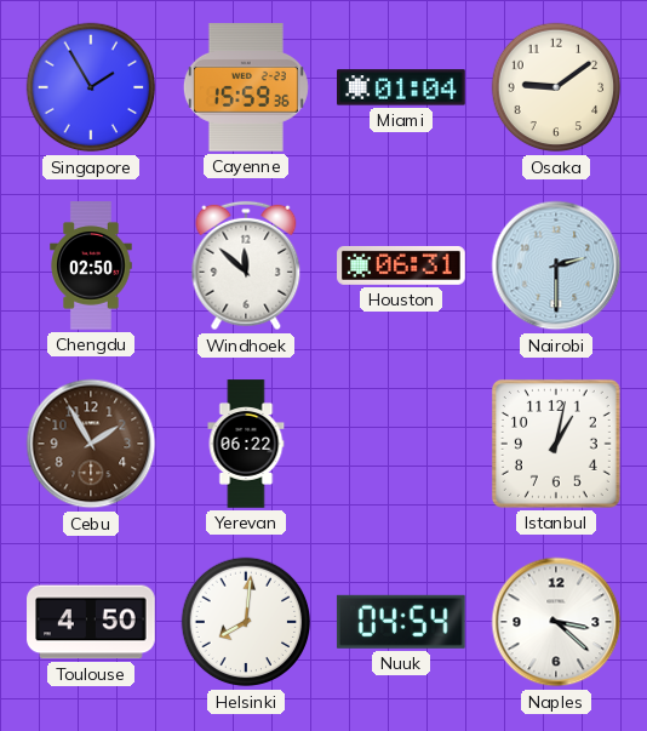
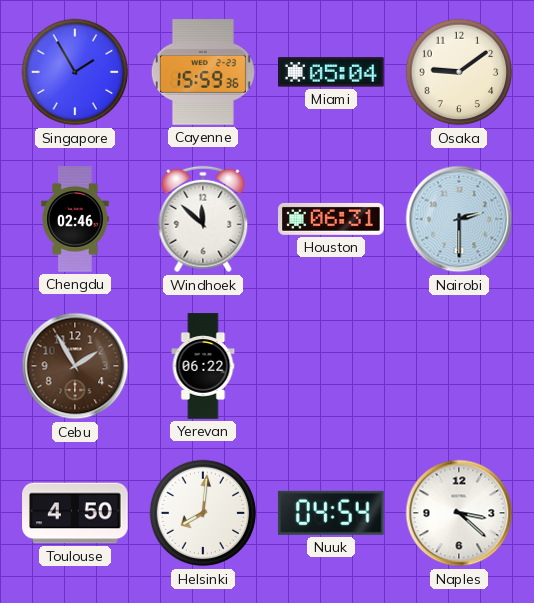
Miami: 01:04 -> 05:04
Chengdu: 02:50 -> 02:46
Istanbul: 1:02 -> none
